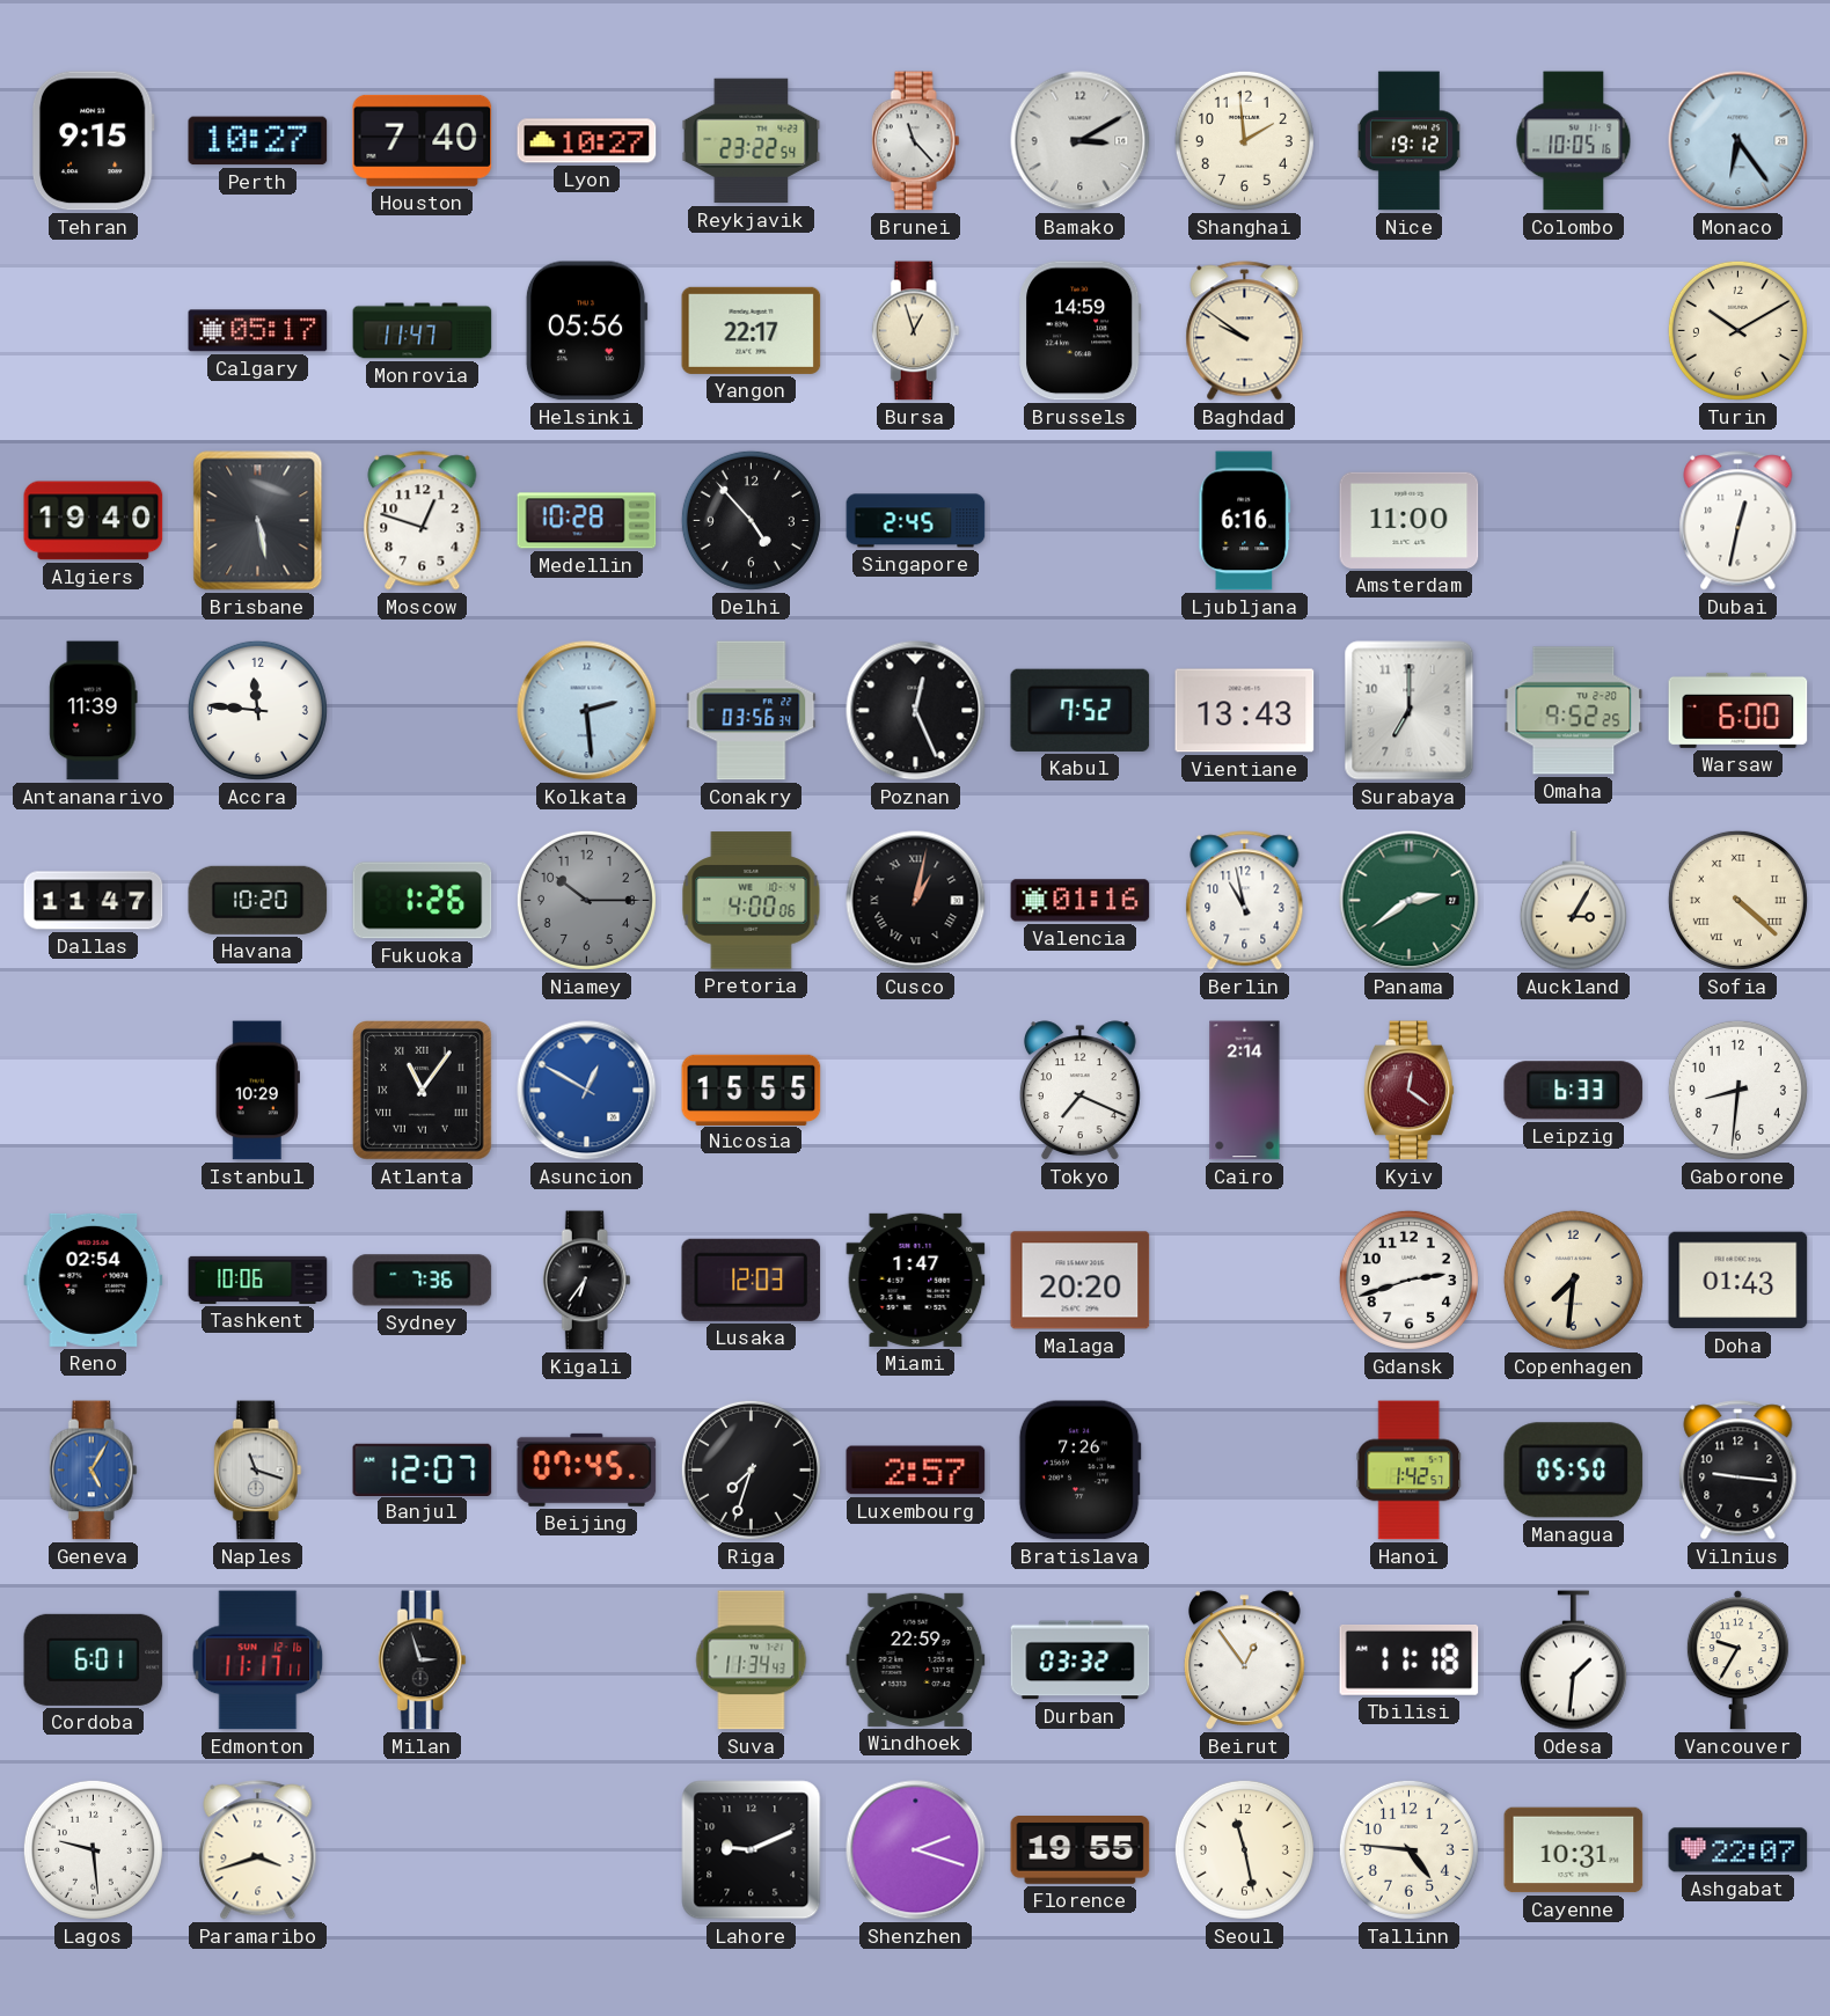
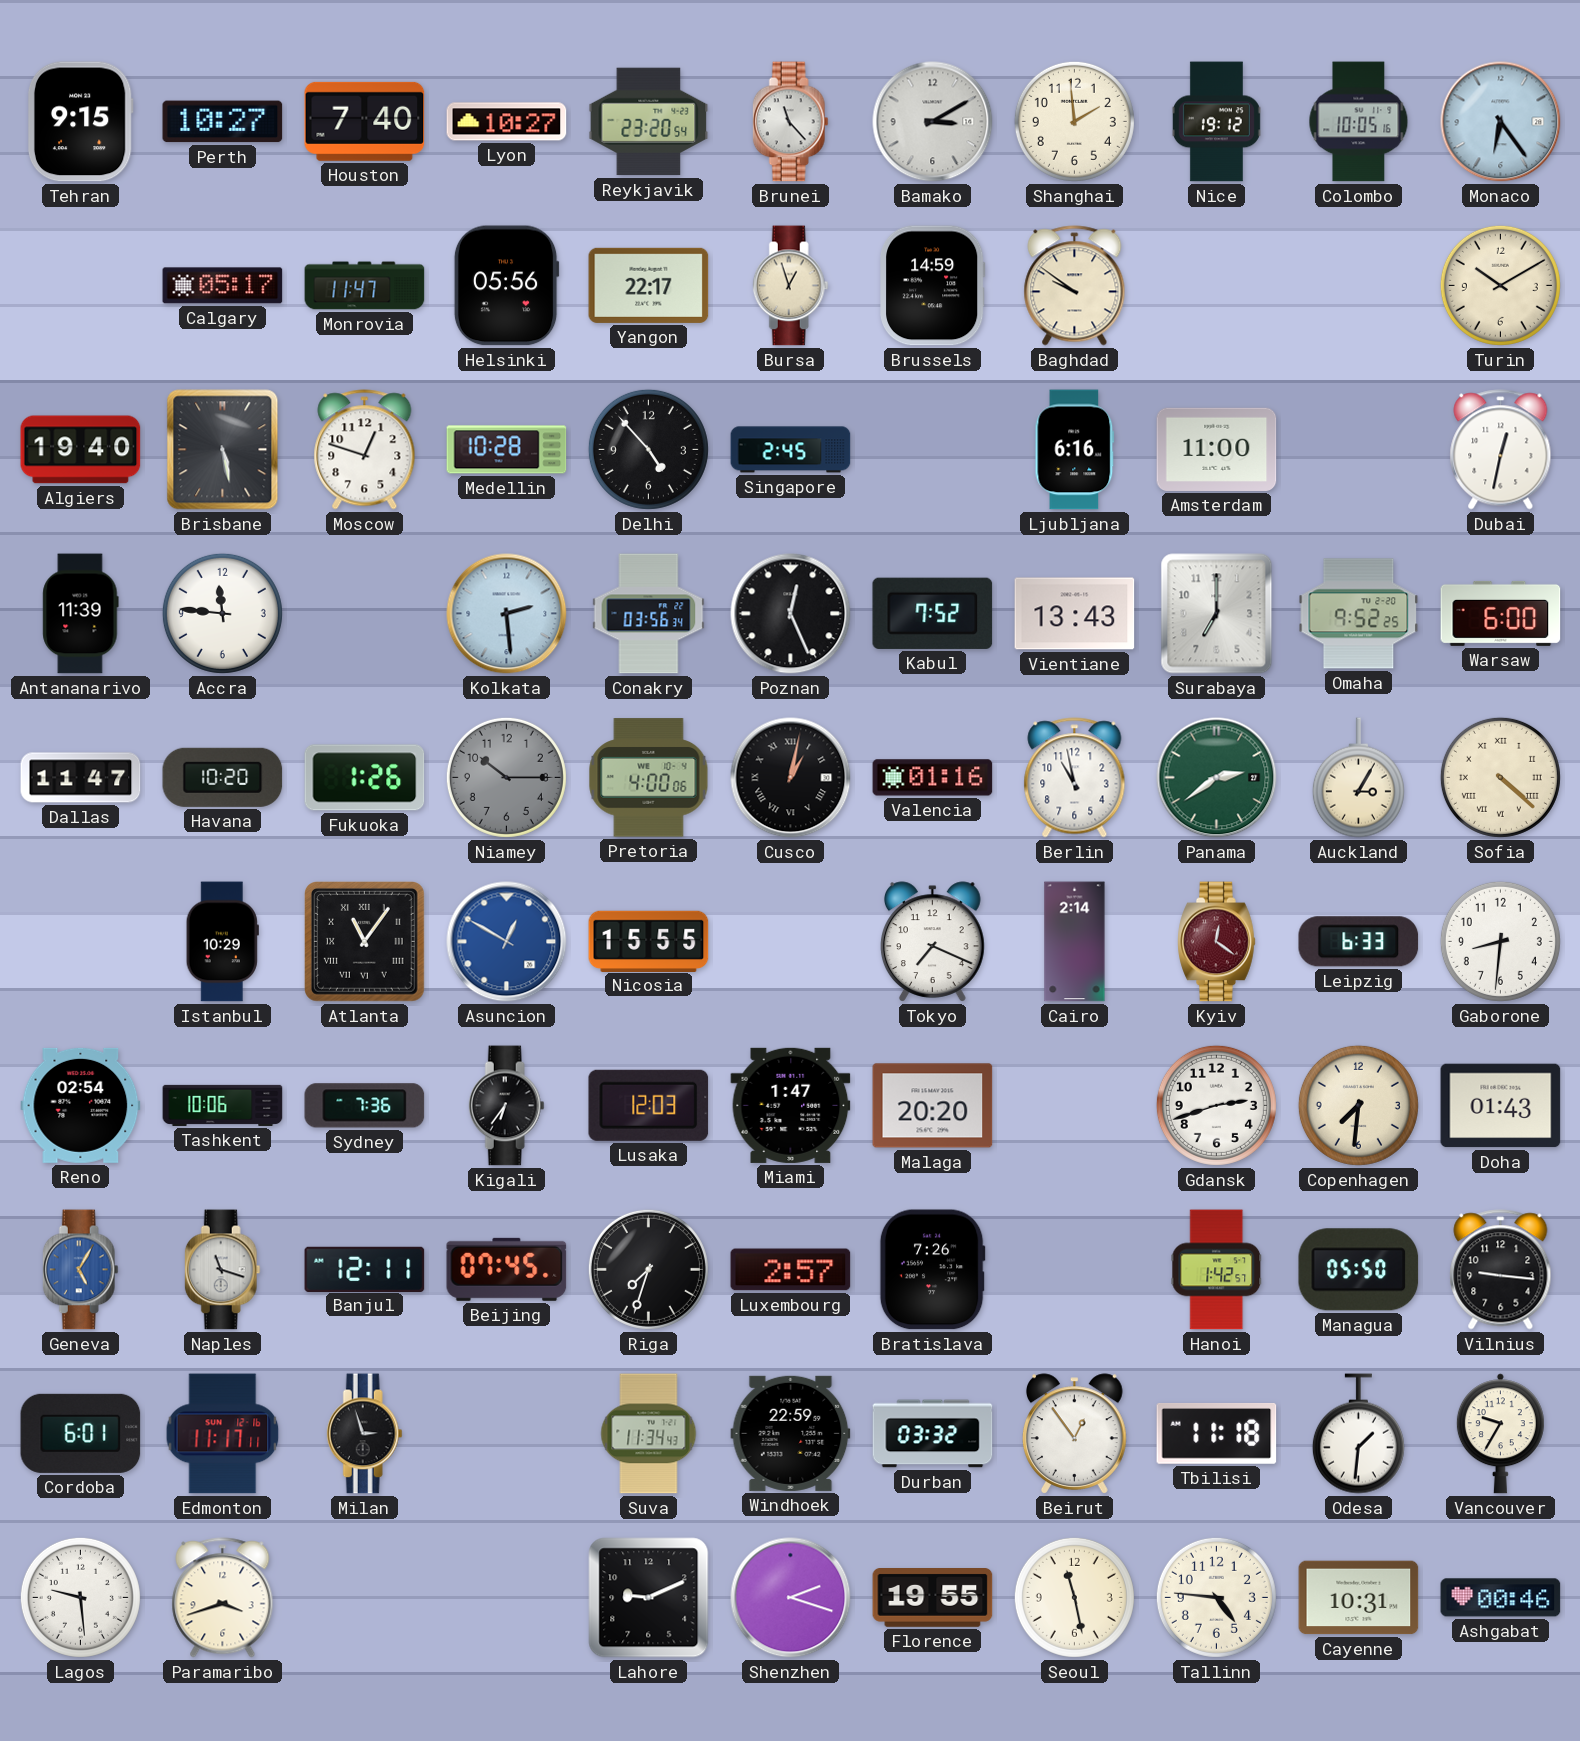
Reykjavik: 23:22 -> 23:20
Banjul: 12:07 -> 12:11
Ashgabat: 22:07 -> 00:46
